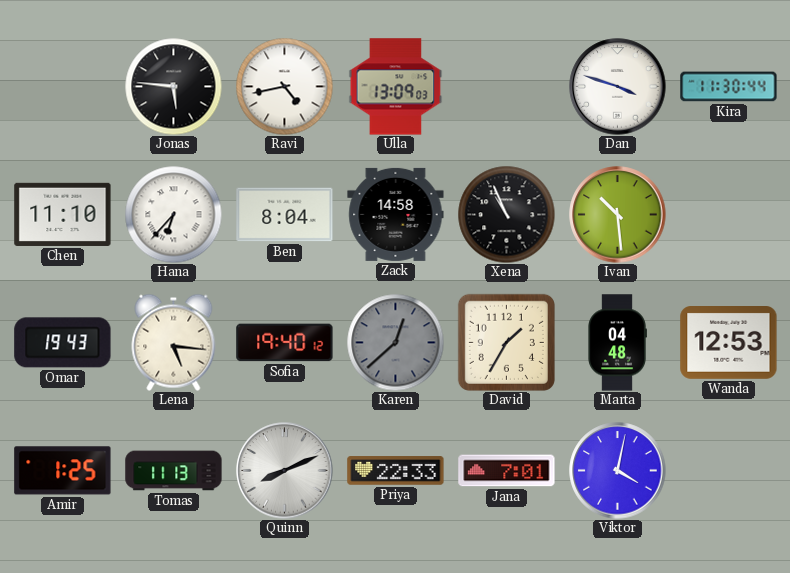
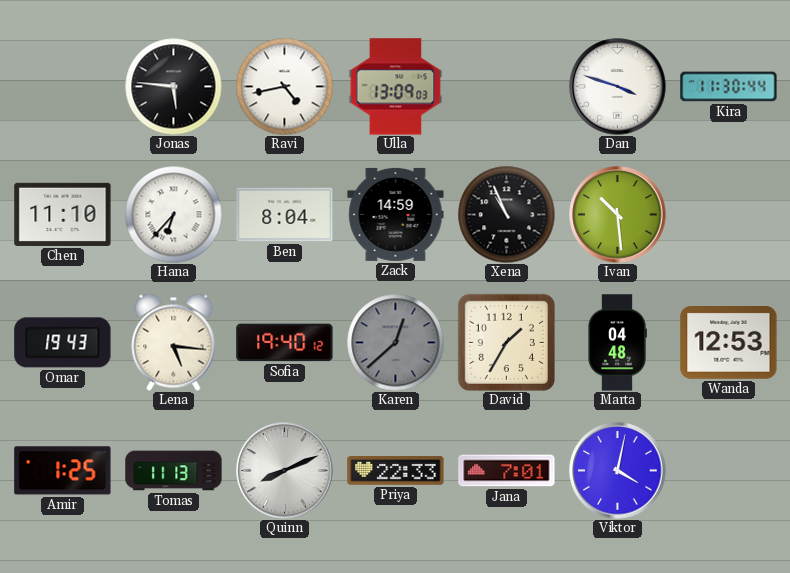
Zack: 14:58 -> 14:59
